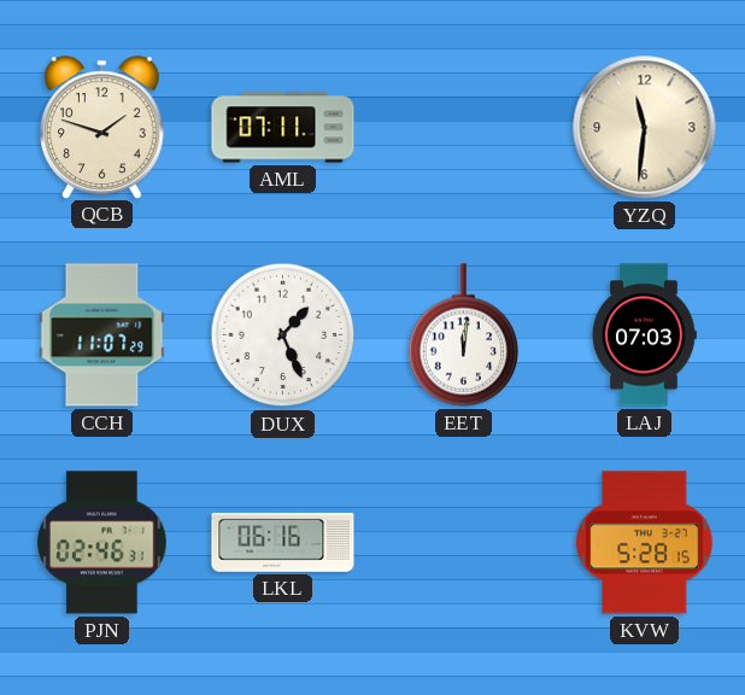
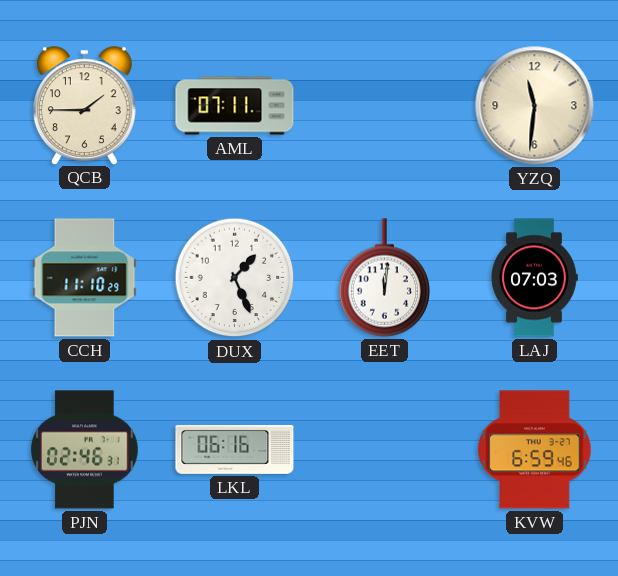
QCB: 1:48 -> 1:45
CCH: 11:07 -> 11:10
KVW: 5:28 -> 6:59
